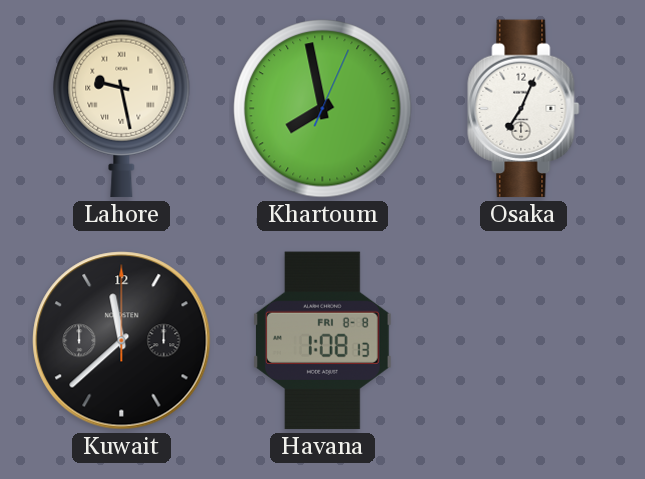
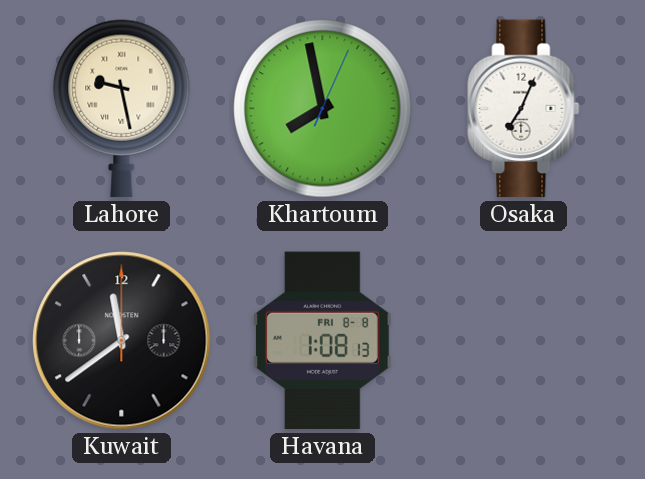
Kuwait: 11:38 -> 11:39
